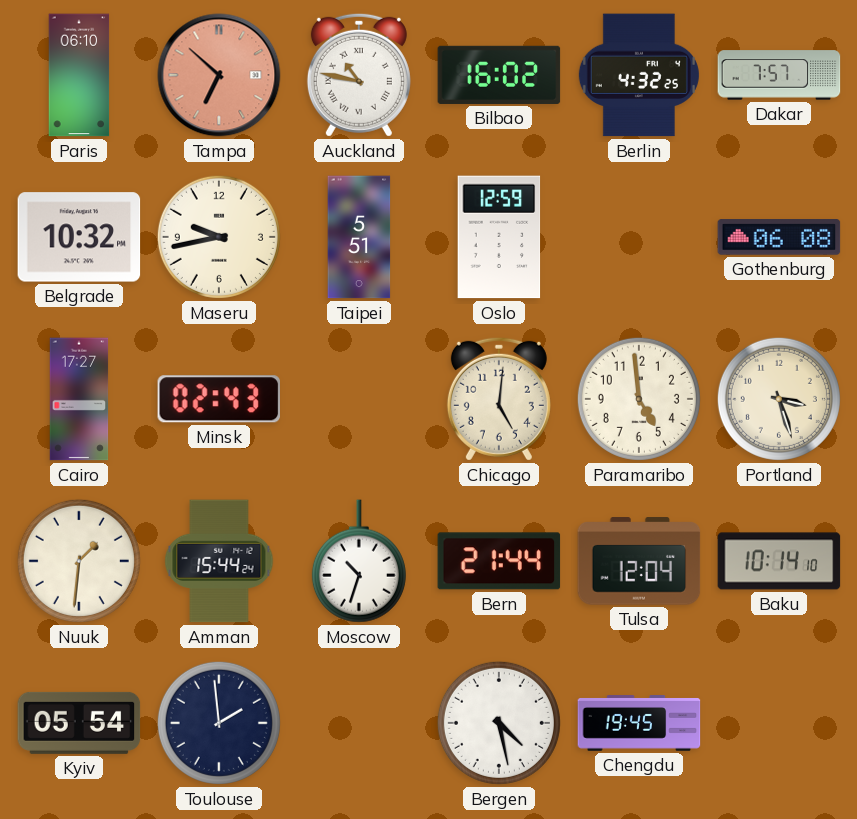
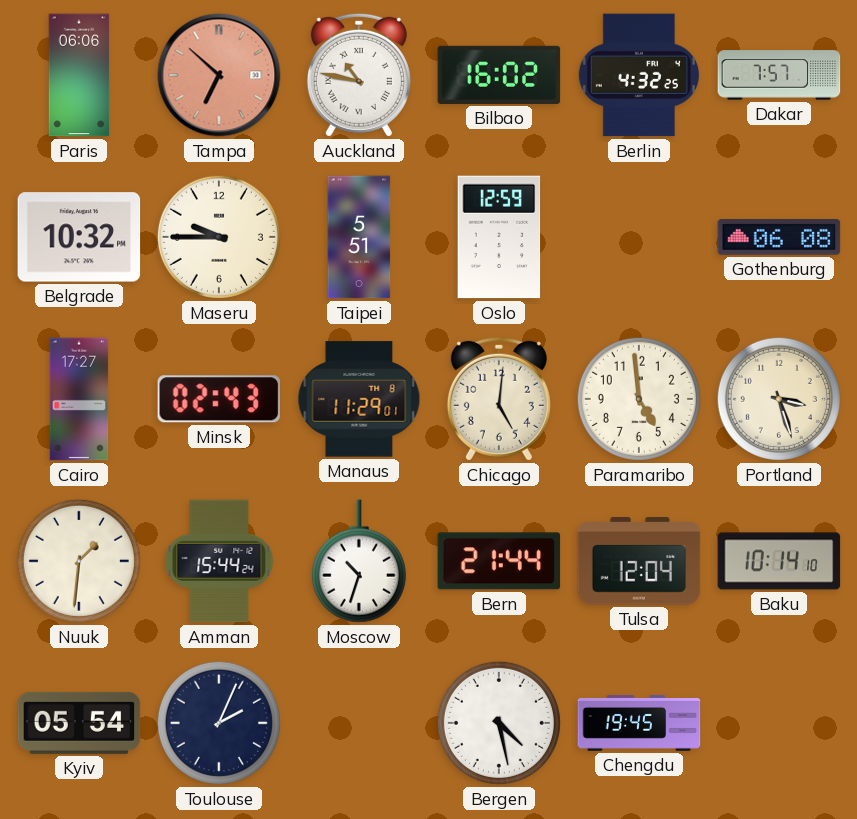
Paris: 06:10 -> 06:06
Maseru: 9:43 -> 9:45
Manaus: none -> 11:29
Toulouse: 1:59 -> 2:04
